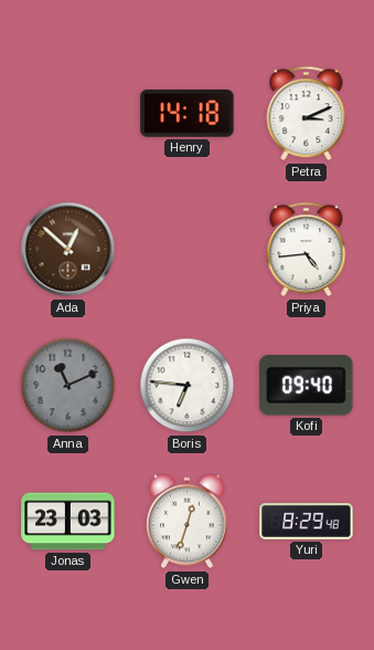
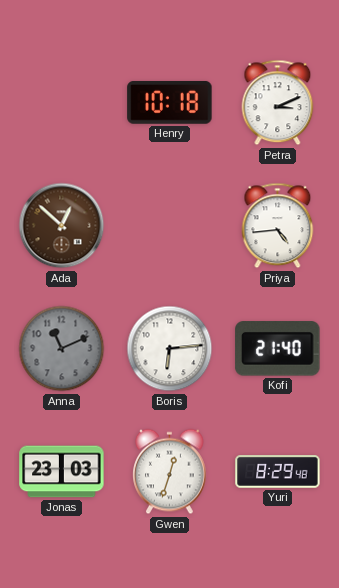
Henry: 14:18 -> 10:18
Boris: 6:46 -> 6:14
Kofi: 09:40 -> 21:40
